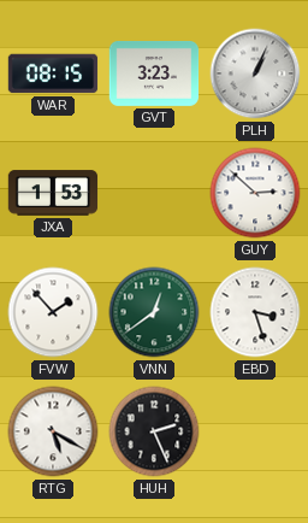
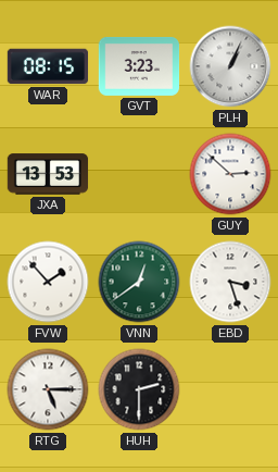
JXA: 1:53 -> 13:53
RTG: 5:20 -> 5:15
HUH: 2:26 -> 2:30
